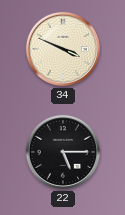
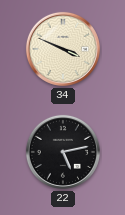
22: 5:15 -> 5:13
